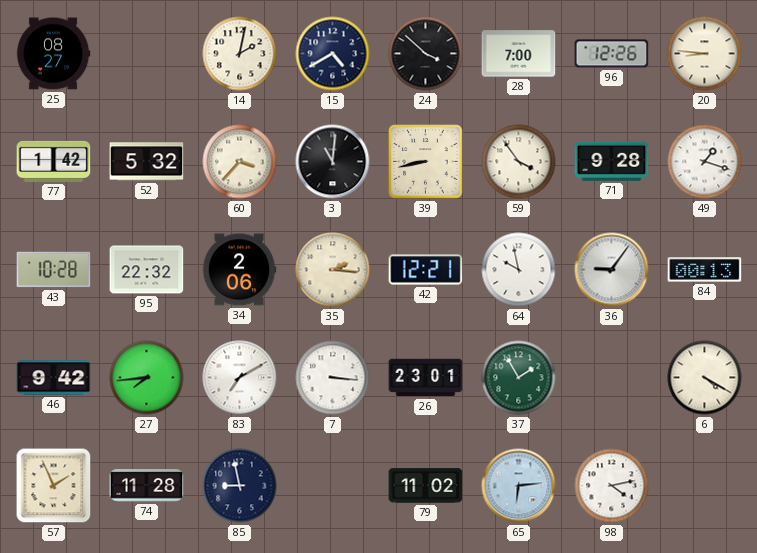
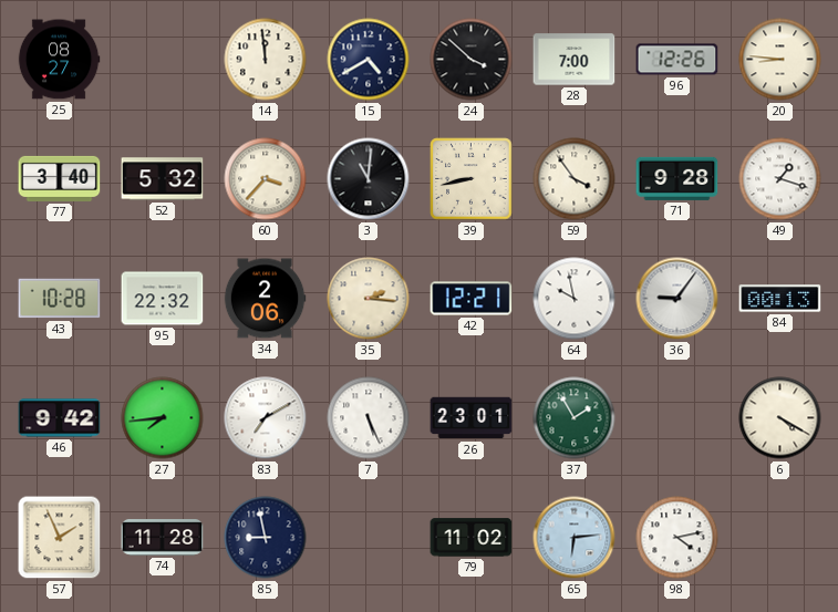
14: 2:02 -> 11:59
77: 1:42 -> 3:40
7: 3:16 -> 5:26
